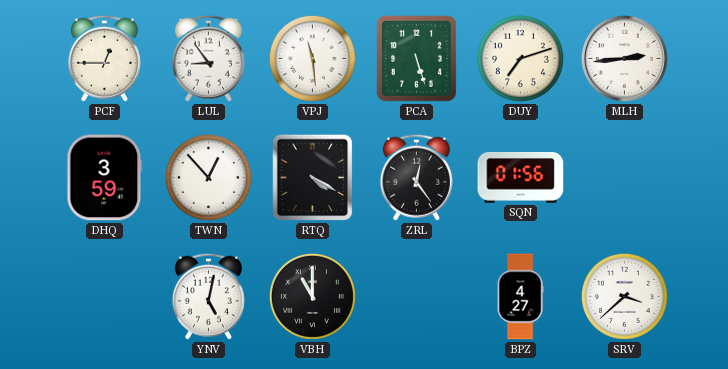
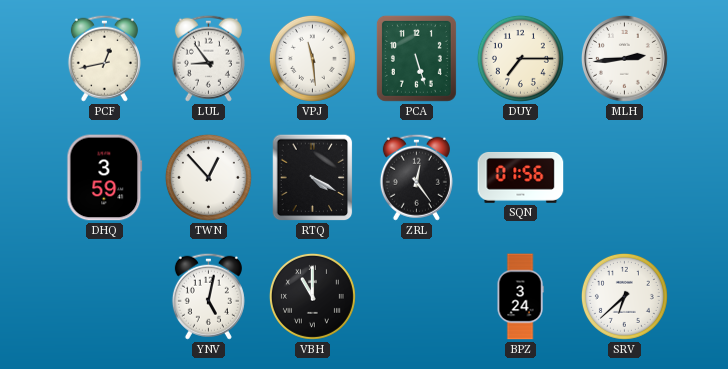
PCF: 12:45 -> 12:43
DUY: 7:12 -> 7:15
BPZ: 4:27 -> 3:24
SRV: 3:38 -> 6:38
